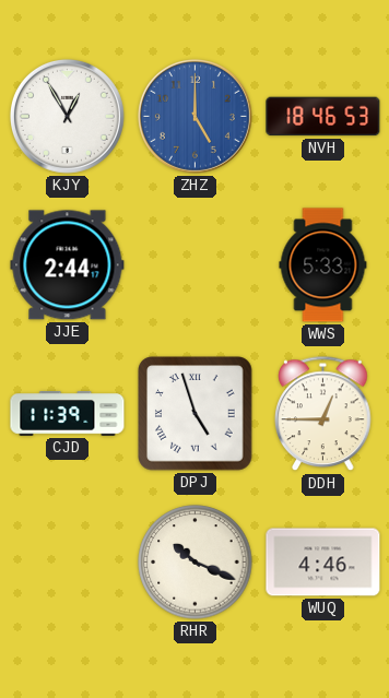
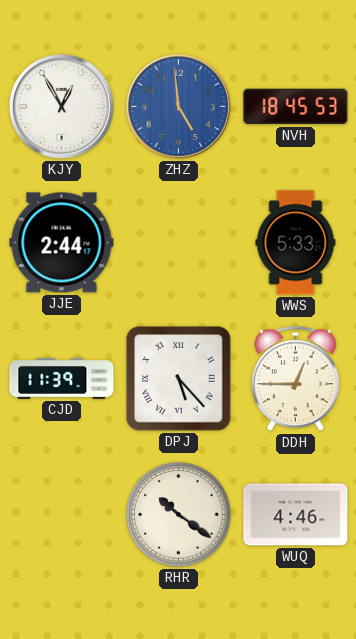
ZHZ: 5:00 -> 4:59
NVH: 18:46 -> 18:45
DPJ: 4:57 -> 5:23
RHR: 10:19 -> 10:21
